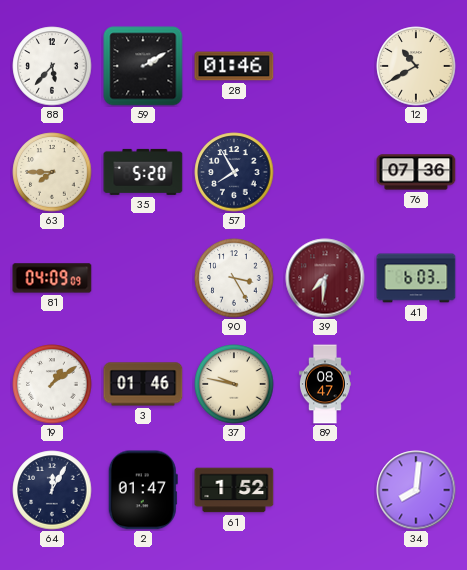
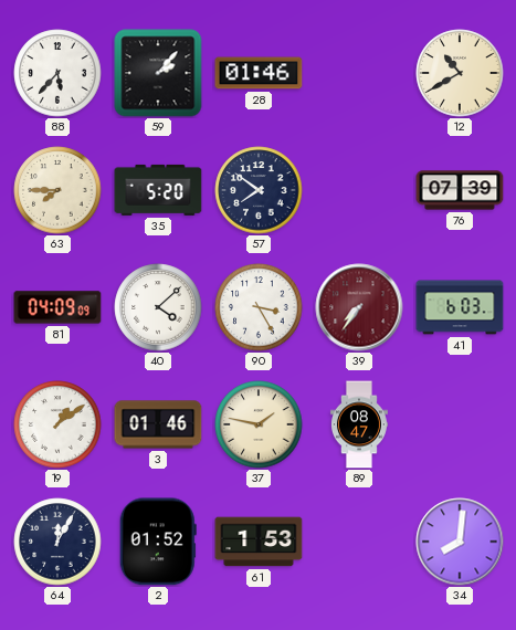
59: 2:10 -> 2:07
57: 7:55 -> 7:51
76: 07:36 -> 07:39
40: none -> 4:08
39: 7:31 -> 7:36
37: 9:47 -> 1:47
2: 01:47 -> 01:52
61: 1:52 -> 1:53
